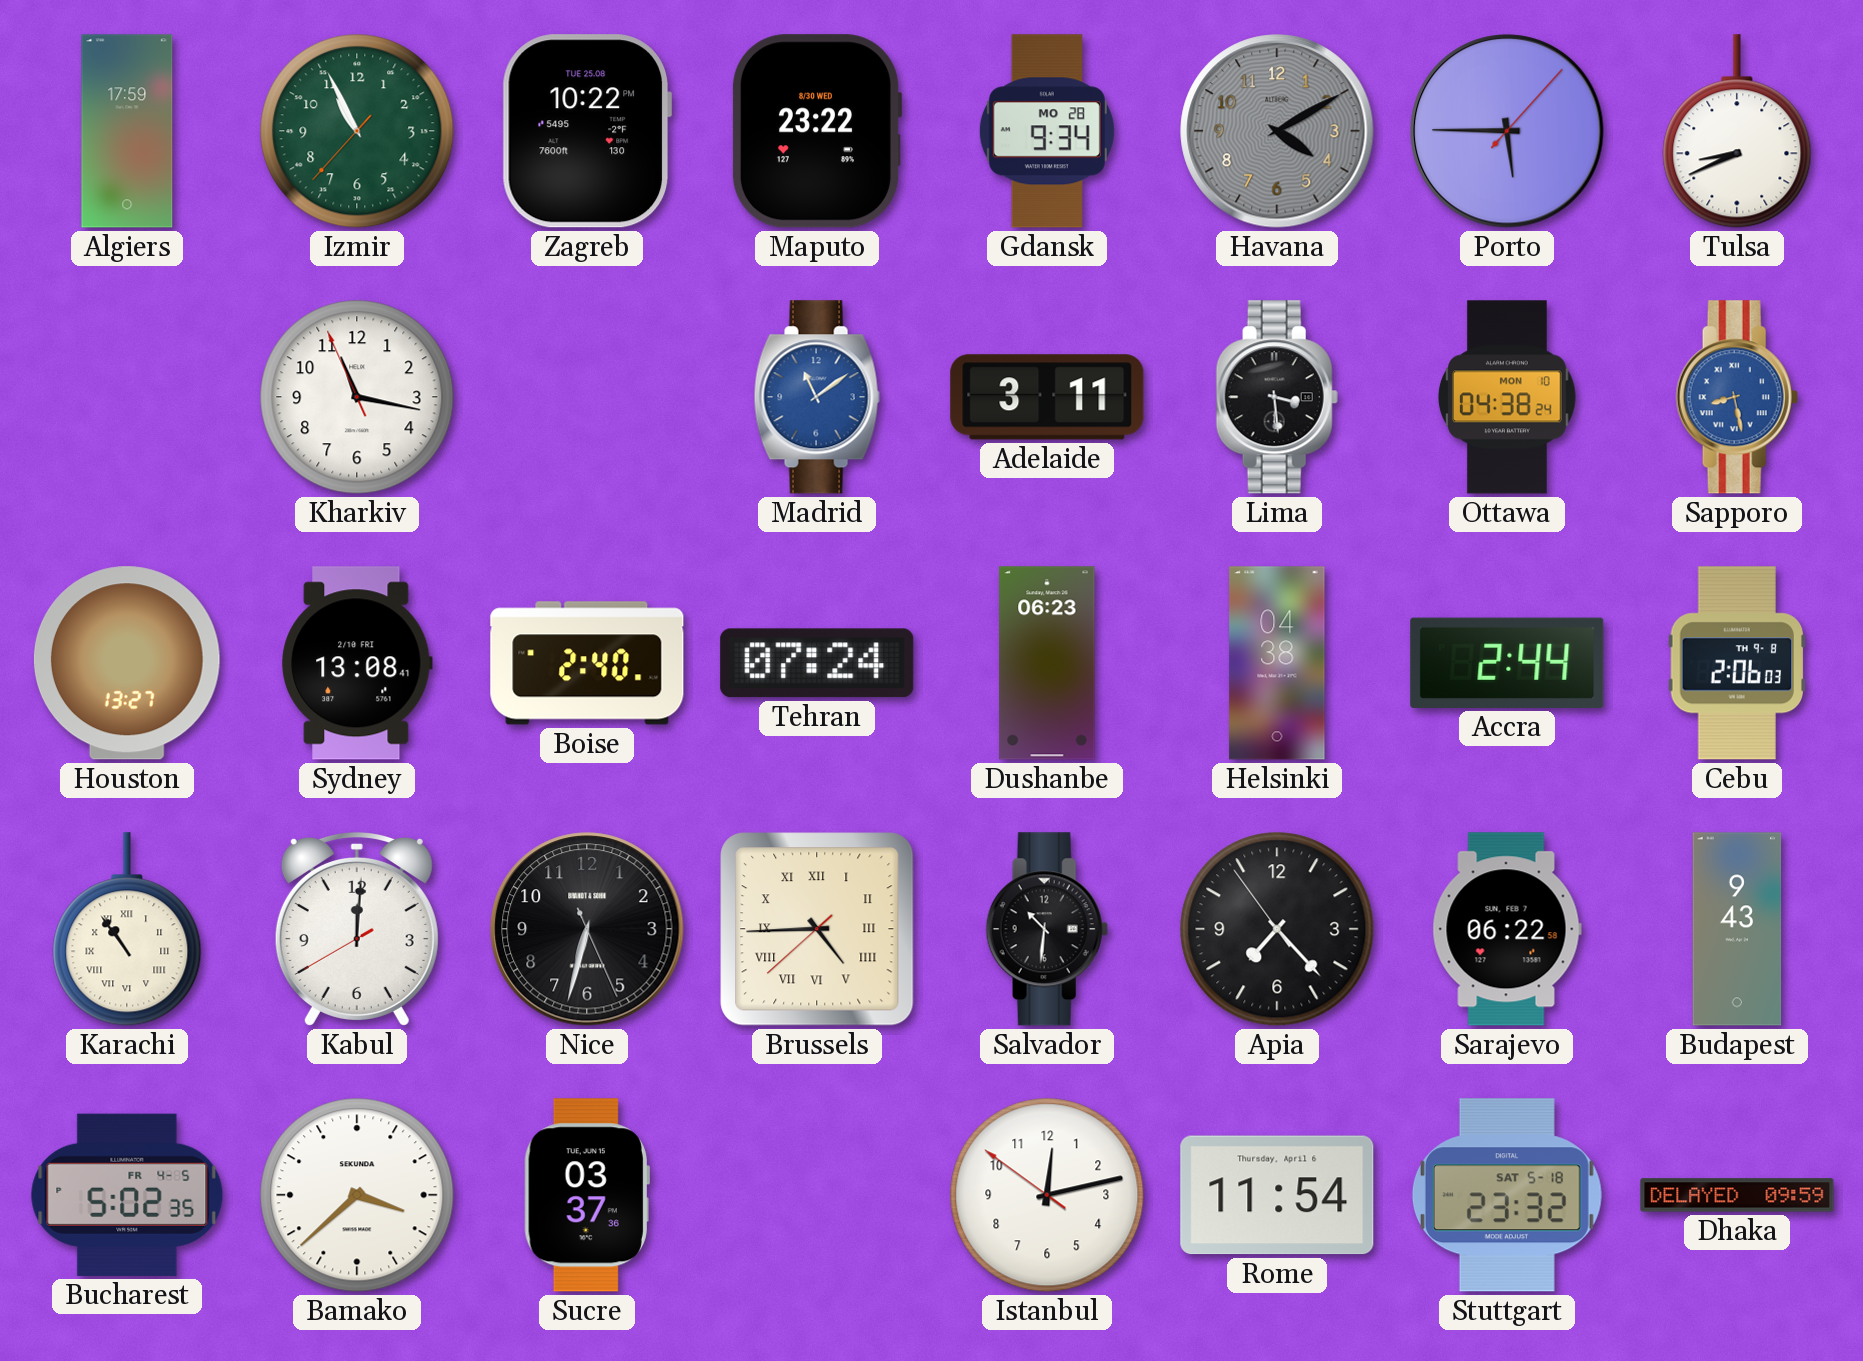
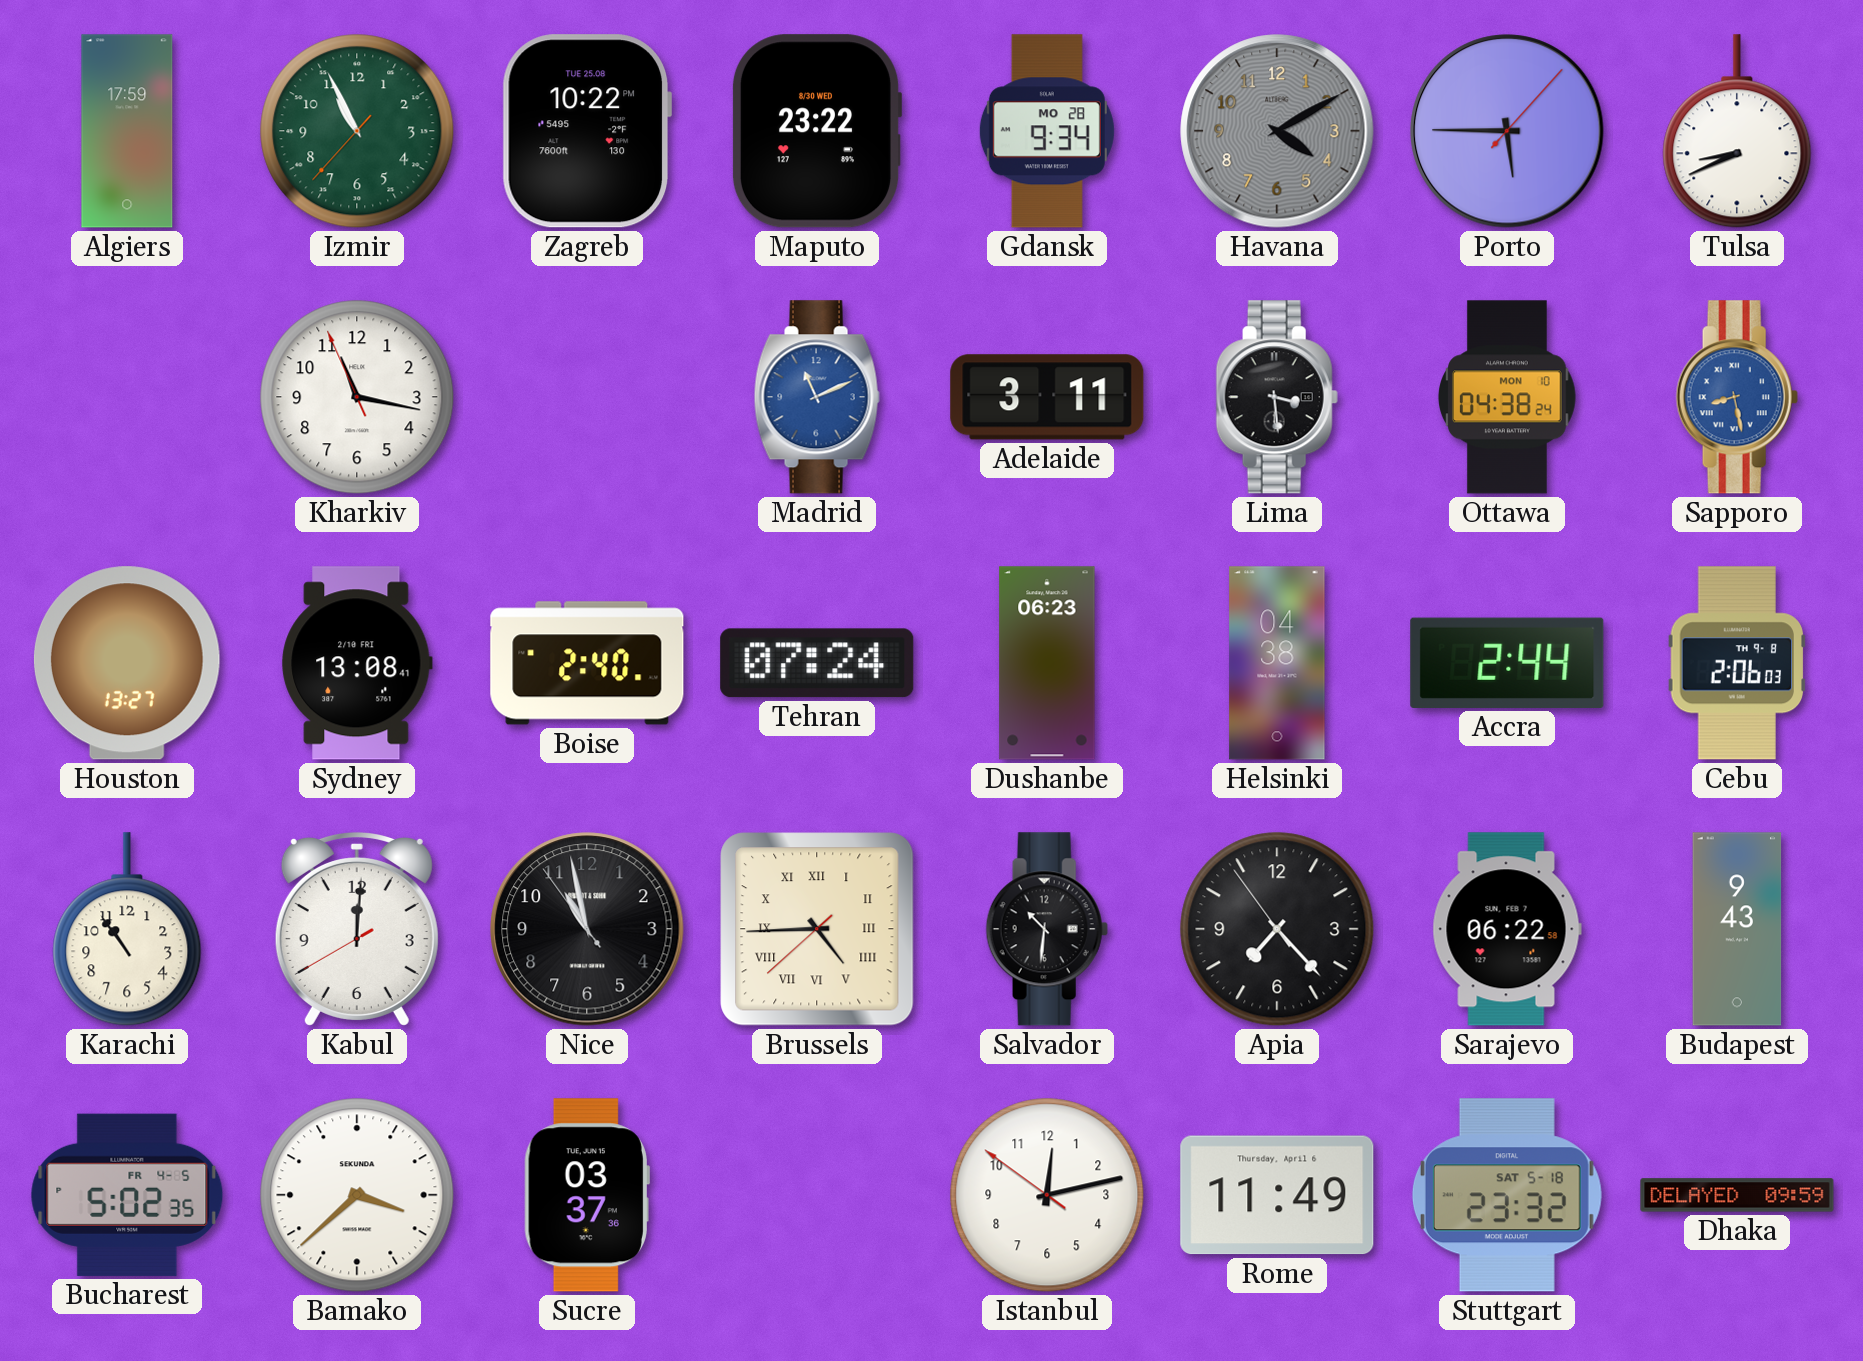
Madrid: 11:09 -> 11:11
Karachi numerals: Roman -> Arabic
Nice: 6:32 -> 10:57
Rome: 11:54 -> 11:49
